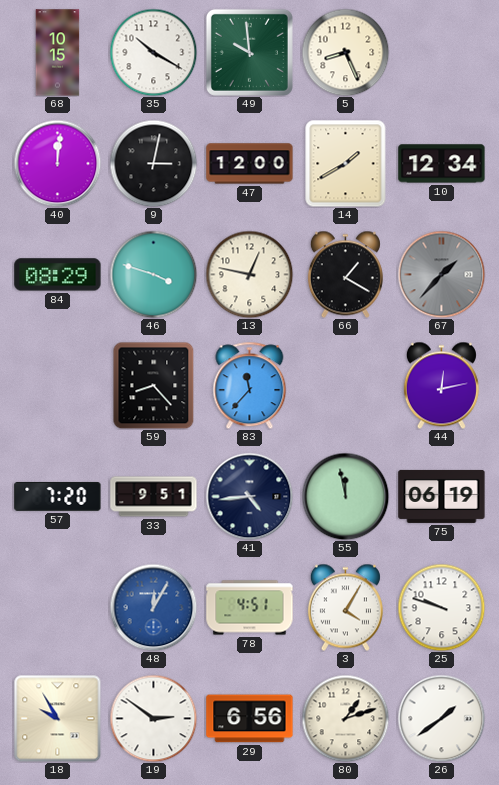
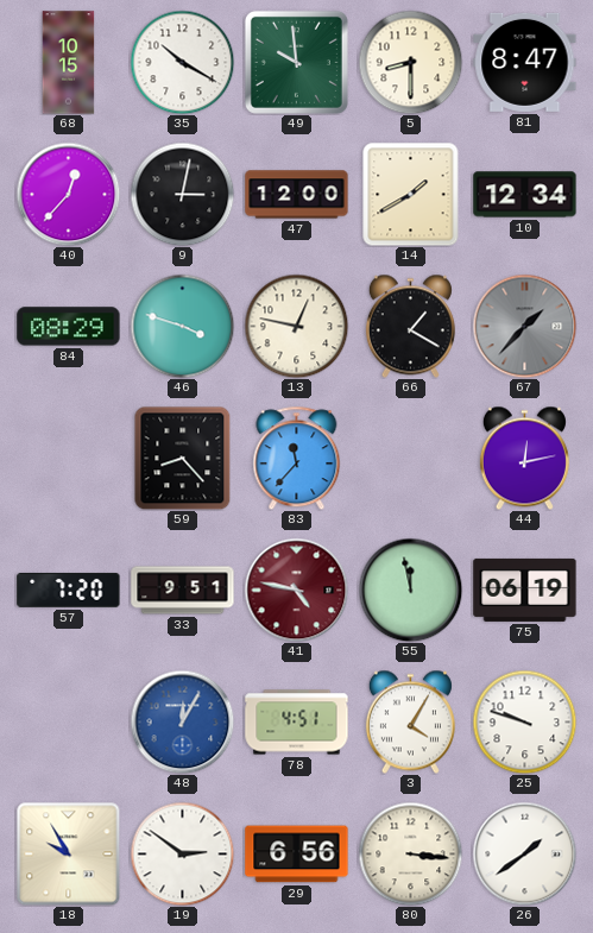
5: 8:26 -> 8:30
81: none -> 8:47
40: 12:01 -> 12:37
41: 4:44 -> 4:47
41 dial: navy -> burgundy
80: 1:12 -> 3:16
